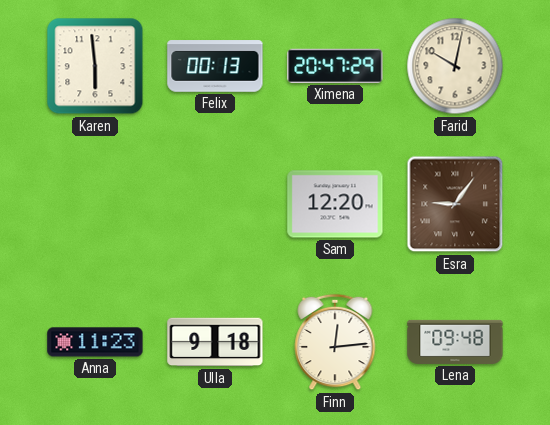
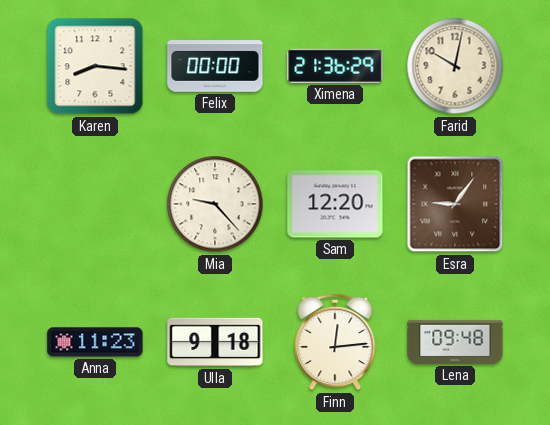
Karen: 5:59 -> 8:16
Felix: 00:13 -> 00:00
Ximena: 20:47 -> 21:36
Mia: none -> 9:23
